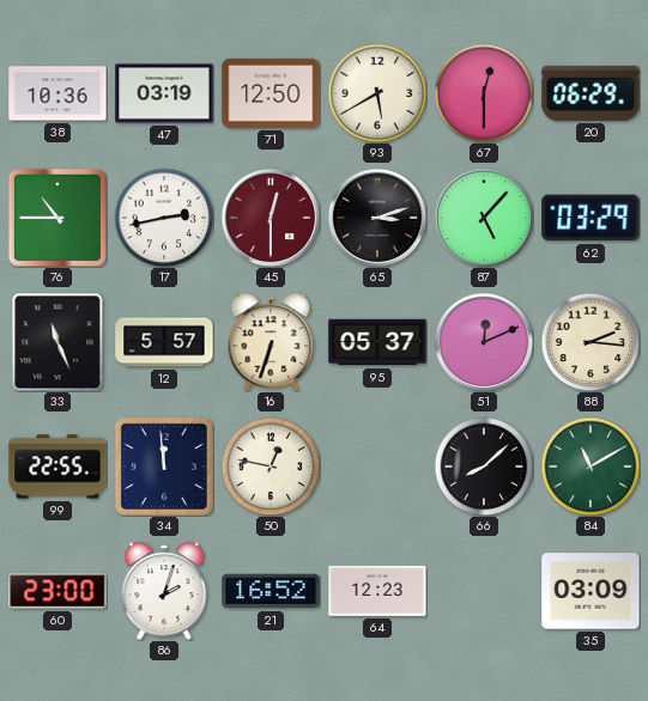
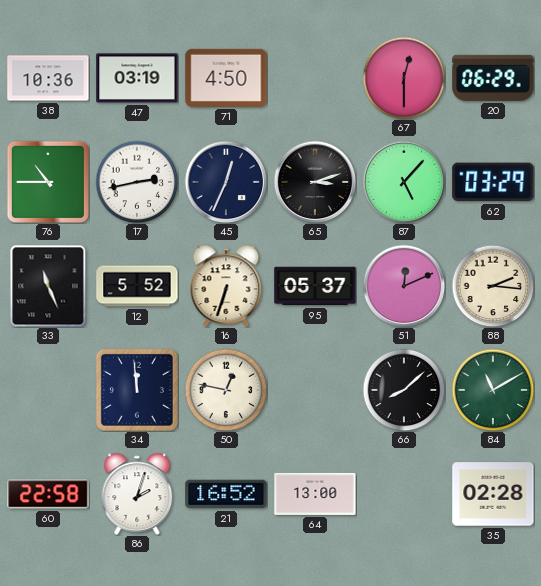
71: 12:50 -> 4:50
93: 5:40 -> none
45: 12:30 -> 12:34
45 dial: burgundy -> navy
12: 5:57 -> 5:52
99: 22:55 -> none
60: 23:00 -> 22:58
64: 12:23 -> 13:00
35: 03:09 -> 02:28
